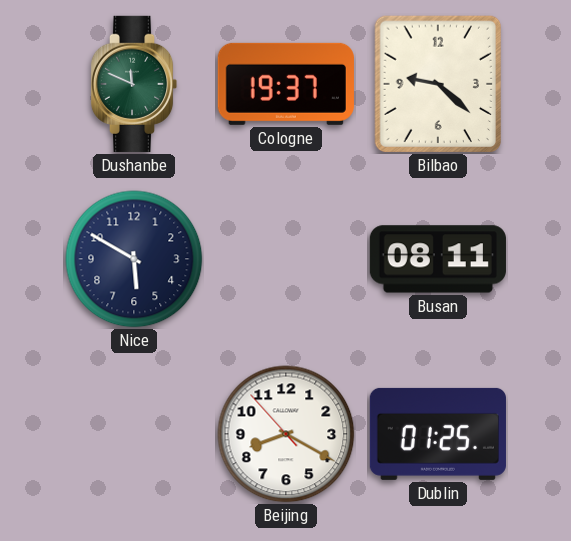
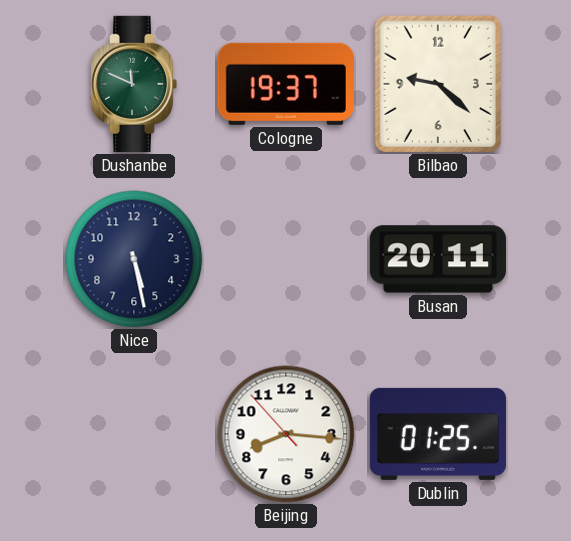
Nice: 5:50 -> 5:28
Busan: 08:11 -> 20:11
Beijing: 8:19 -> 8:15
